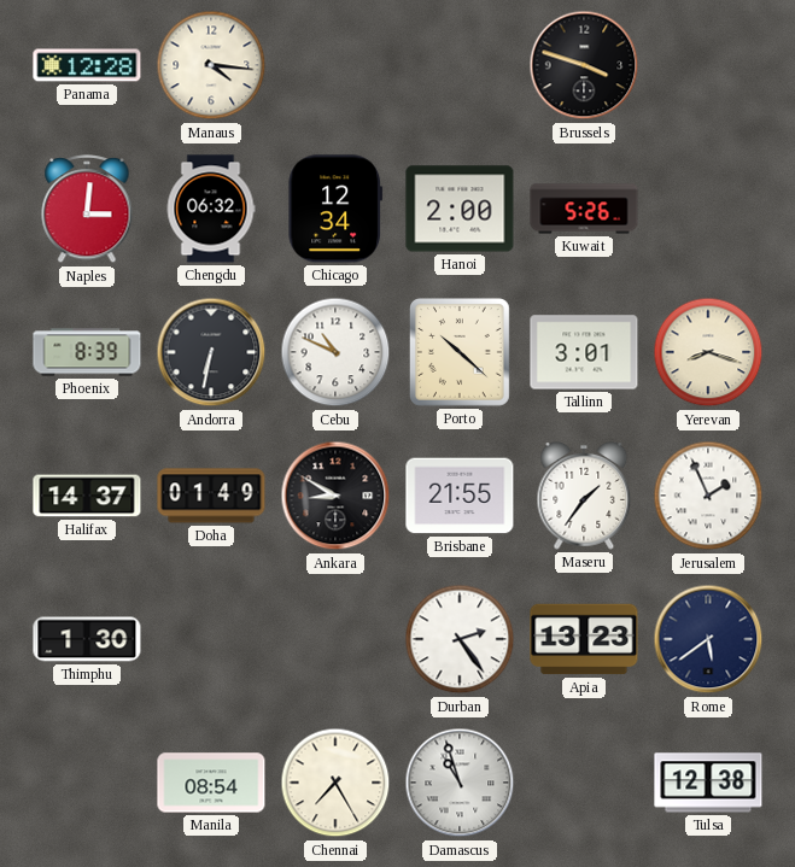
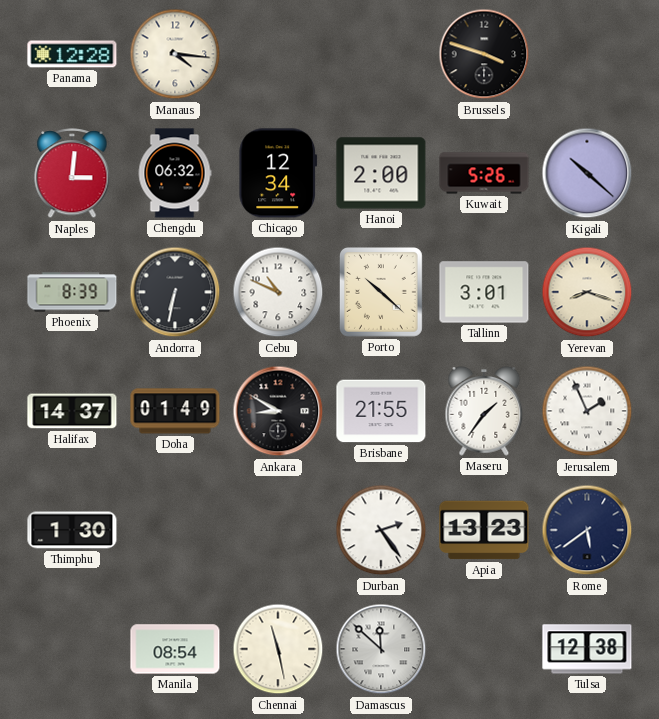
Kigali: none -> 10:22
Chennai: 7:25 -> 11:28
Damascus: 10:57 -> 11:52
